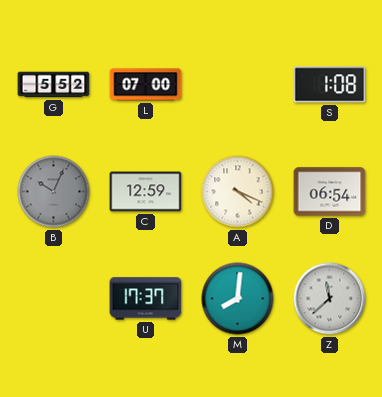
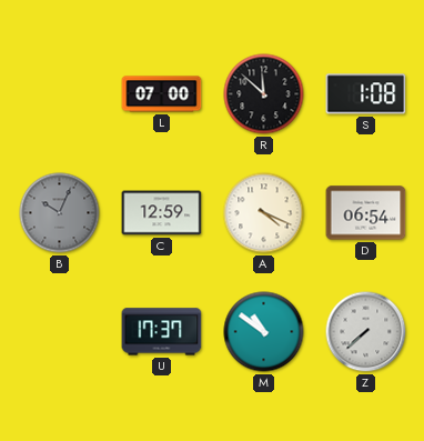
G: 5:52 -> none
R: none -> 11:52
M: 8:01 -> 10:51
Z: 11:38 -> 7:38
